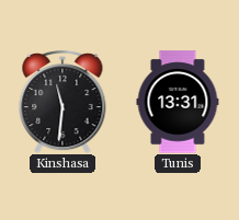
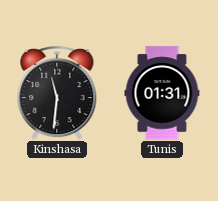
Tunis: 13:31 -> 01:31
